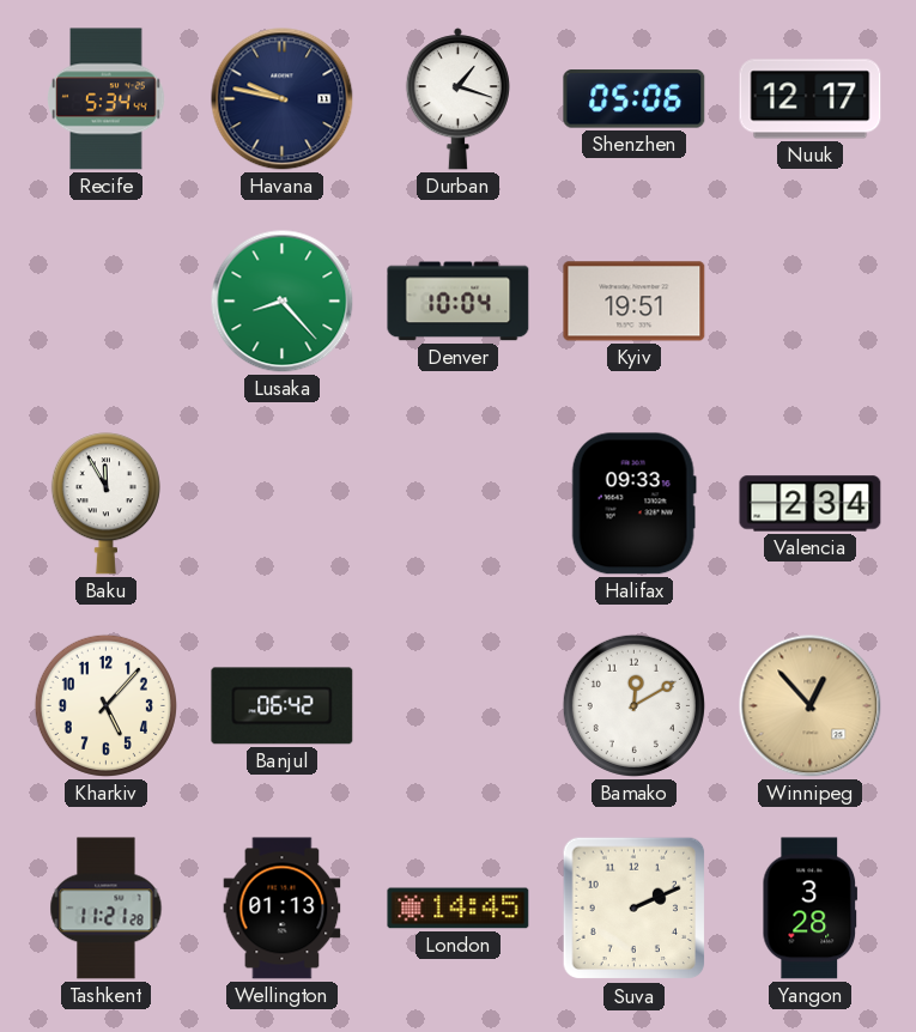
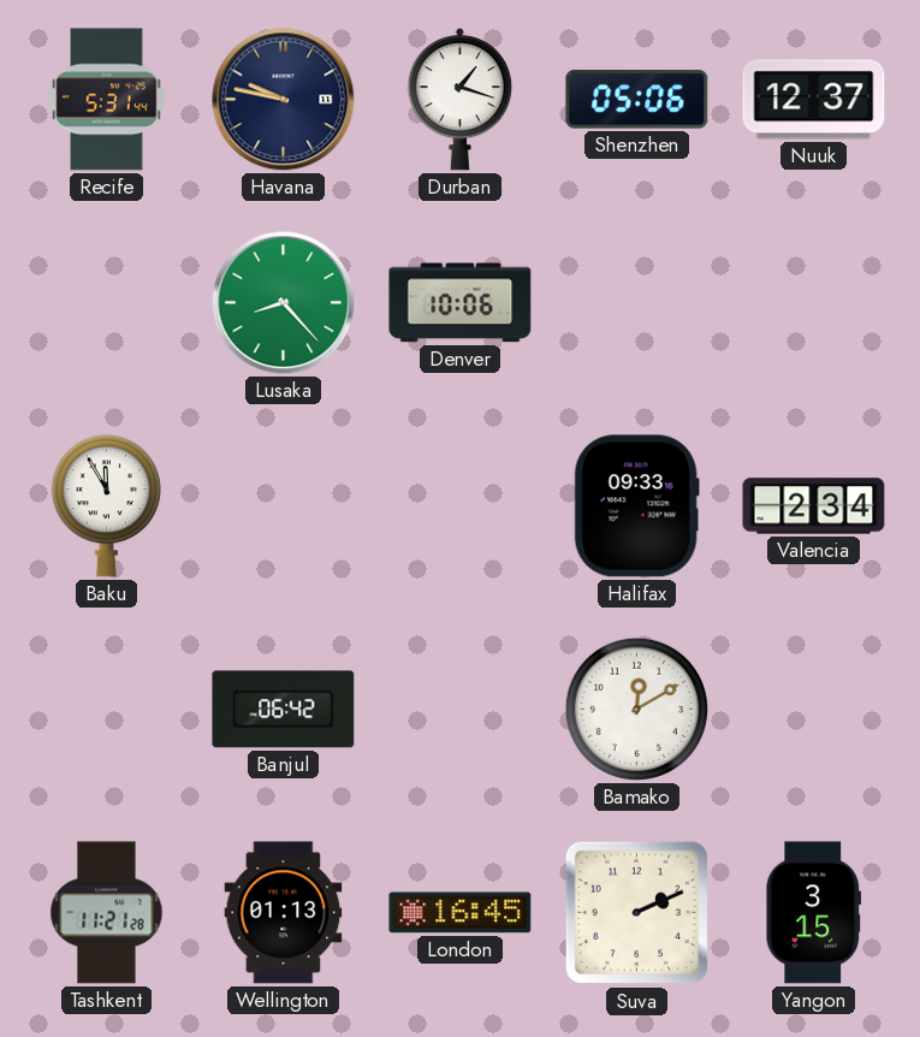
Recife: 5:34 -> 5:31
Nuuk: 12:17 -> 12:37
Denver: 10:04 -> 10:06
Kyiv: 19:51 -> none
Kharkiv: 5:07 -> none
Winnipeg: 12:53 -> none
London: 14:45 -> 16:45
Yangon: 3:28 -> 3:15
